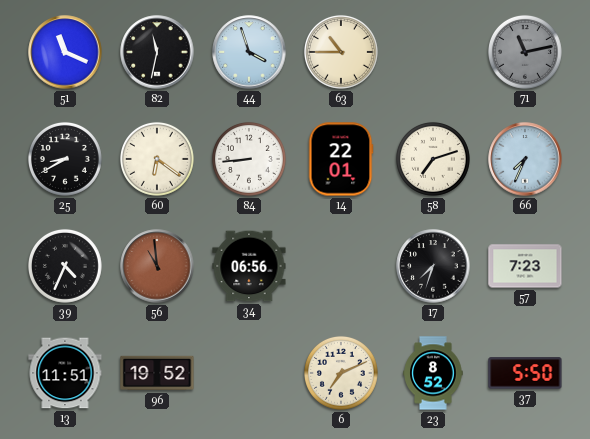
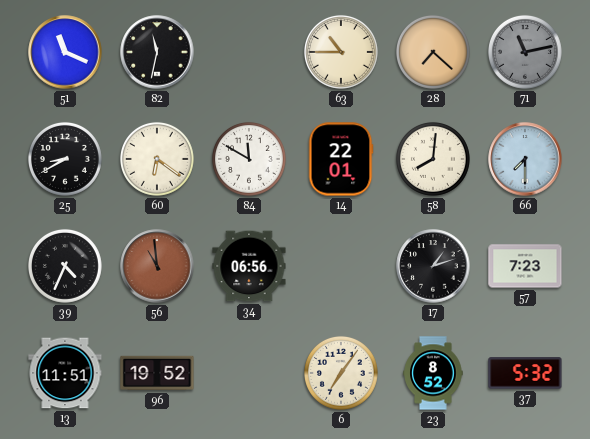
44: 3:57 -> none
28: none -> 7:22
84: 8:44 -> 11:50
58: 7:12 -> 8:01
66: 7:34 -> 7:30
17: 7:33 -> 1:12
6: 7:11 -> 7:06
37: 5:50 -> 5:32
